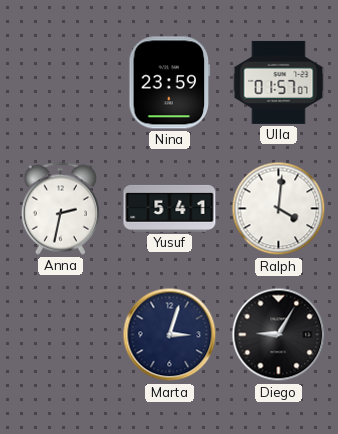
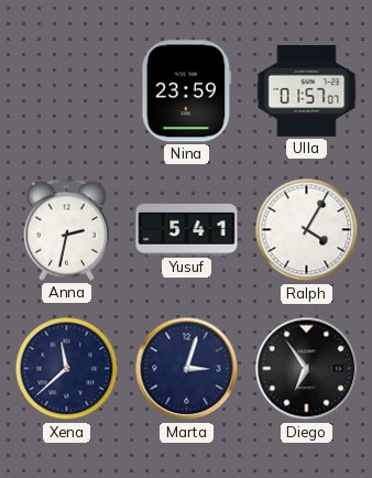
Ralph: 4:01 -> 4:05
Xena: none -> 11:38
Diego: 9:05 -> 6:54
